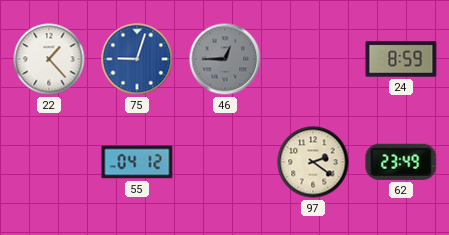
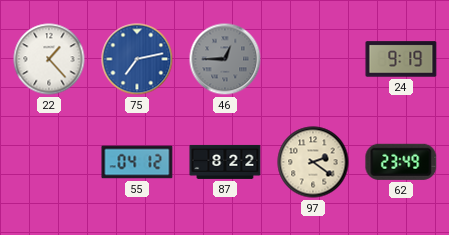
75: 9:03 -> 7:13
24: 8:59 -> 9:19
87: none -> 8:22
